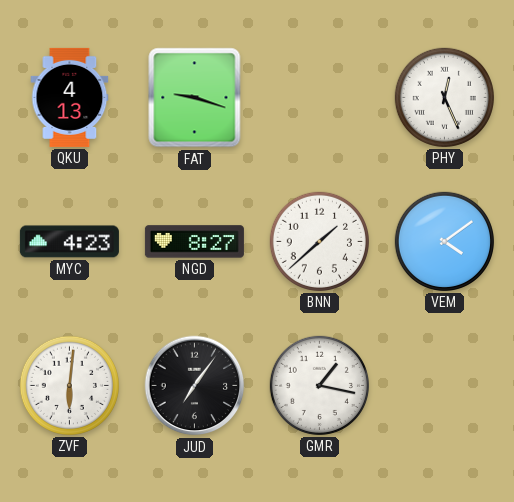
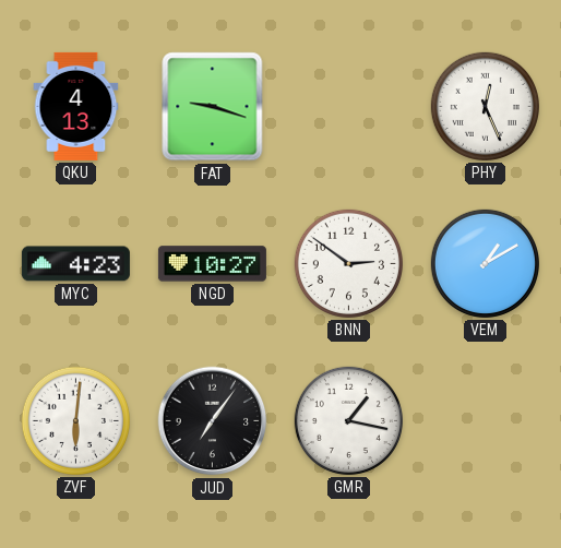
NGD: 8:27 -> 10:27
BNN: 1:38 -> 2:51
VEM: 4:09 -> 1:10
